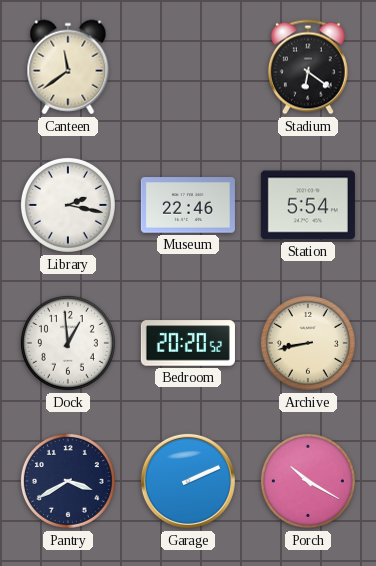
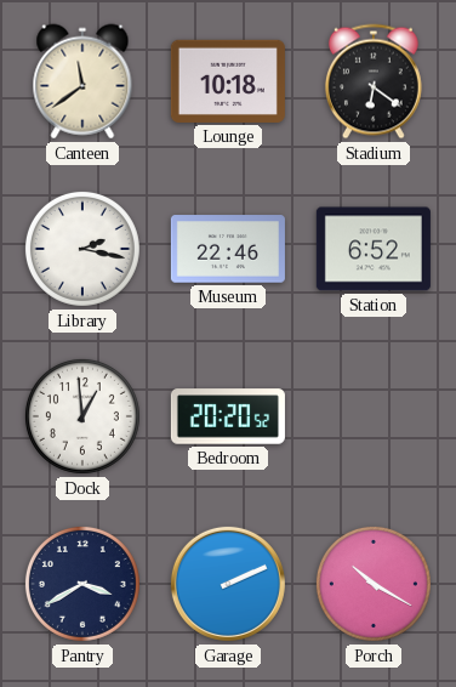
Lounge: none -> 10:18
Station: 5:54 -> 6:52
Archive: 8:43 -> none
